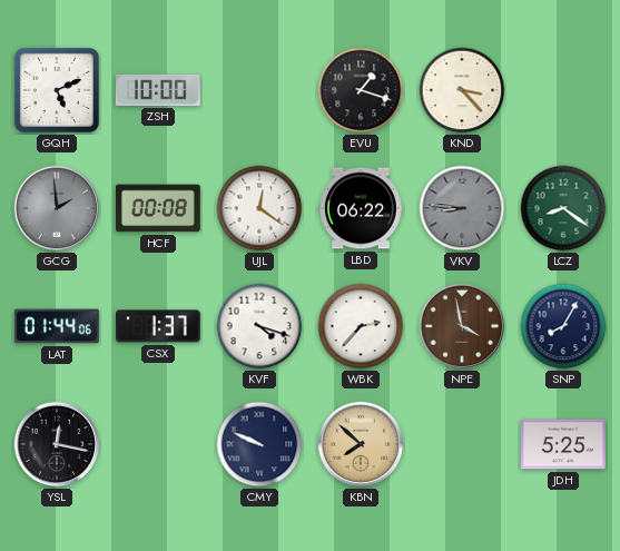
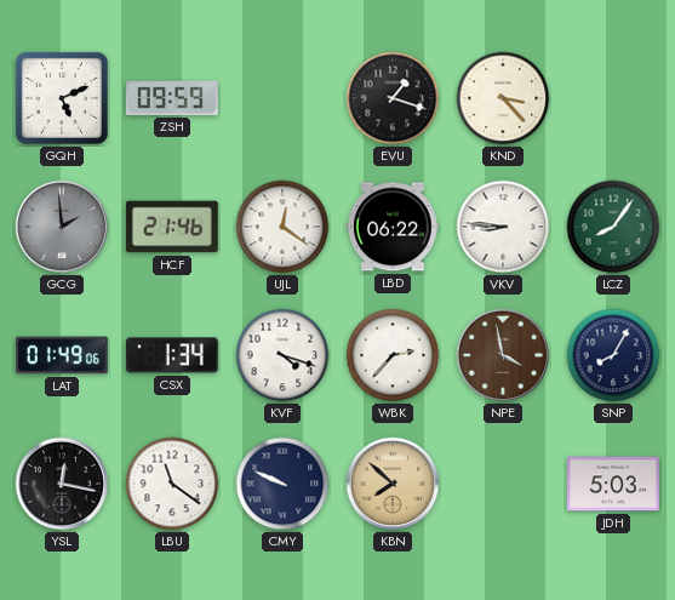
ZSH: 10:00 -> 09:59
HCF: 00:08 -> 21:46
VKV dial: grey -> white
LCZ: 8:21 -> 8:06
LAT: 01:44 -> 01:49
CSX: 1:37 -> 1:34
LBU: none -> 11:21
JDH: 5:25 -> 5:03
